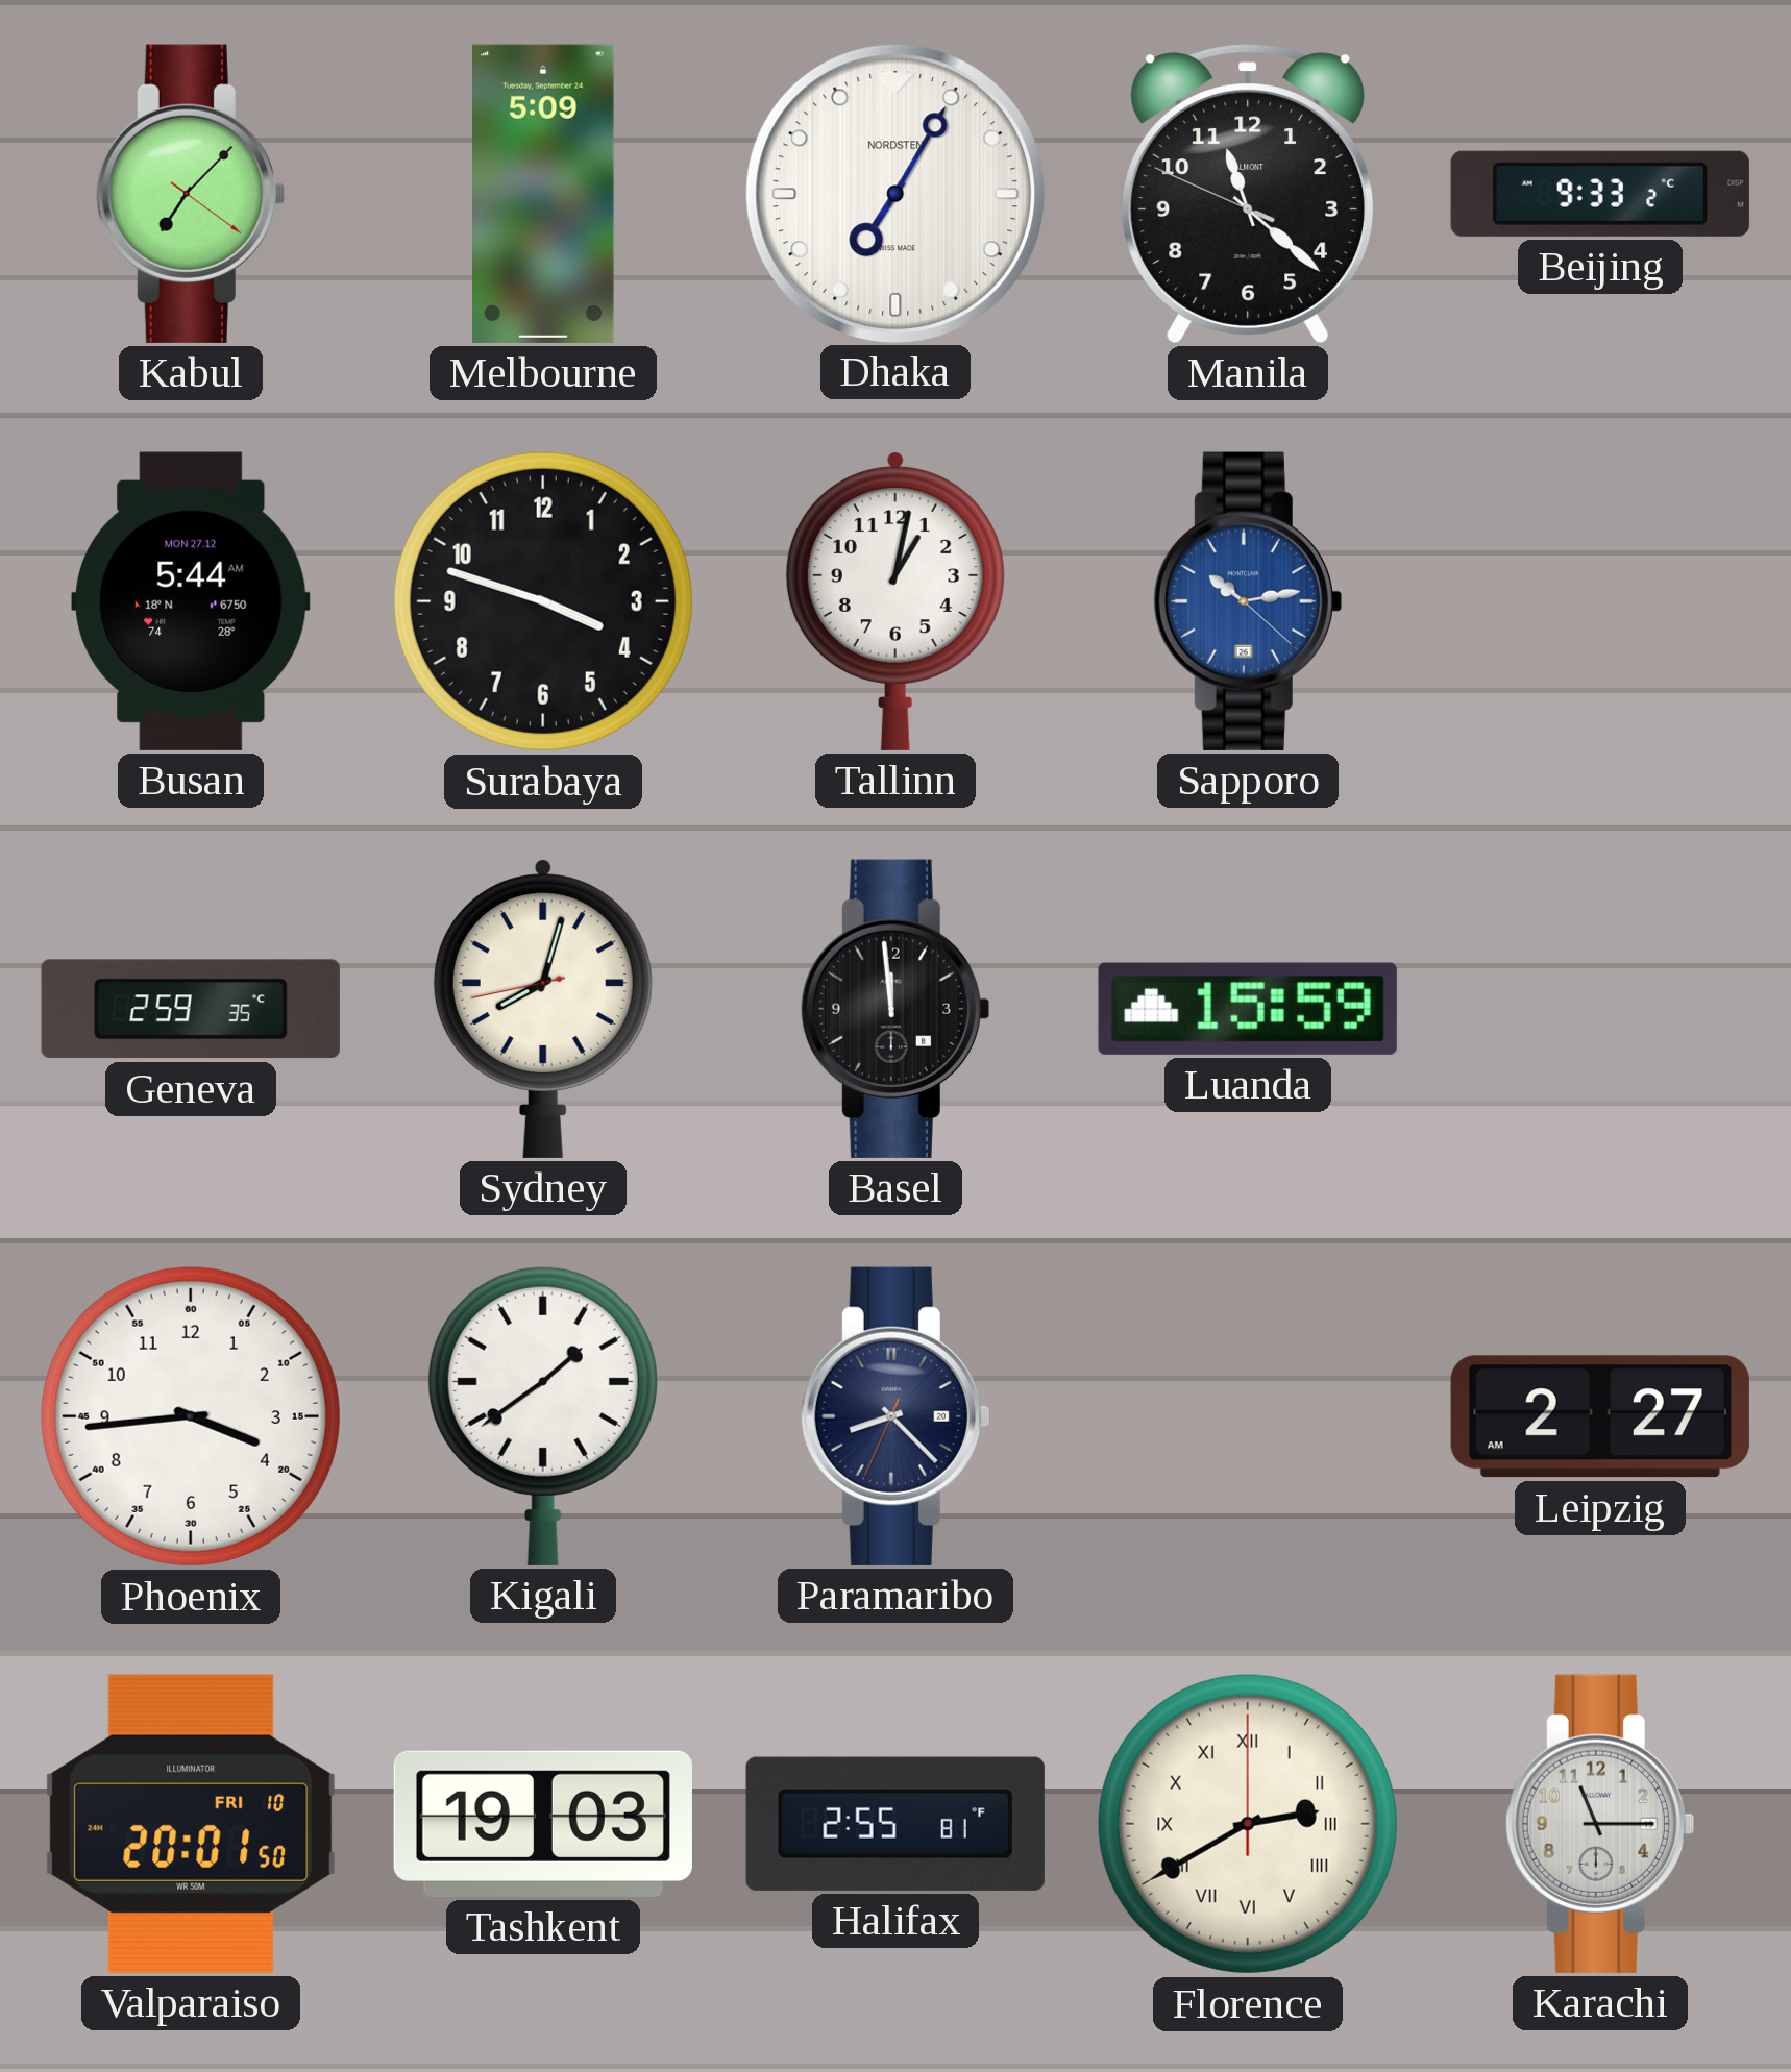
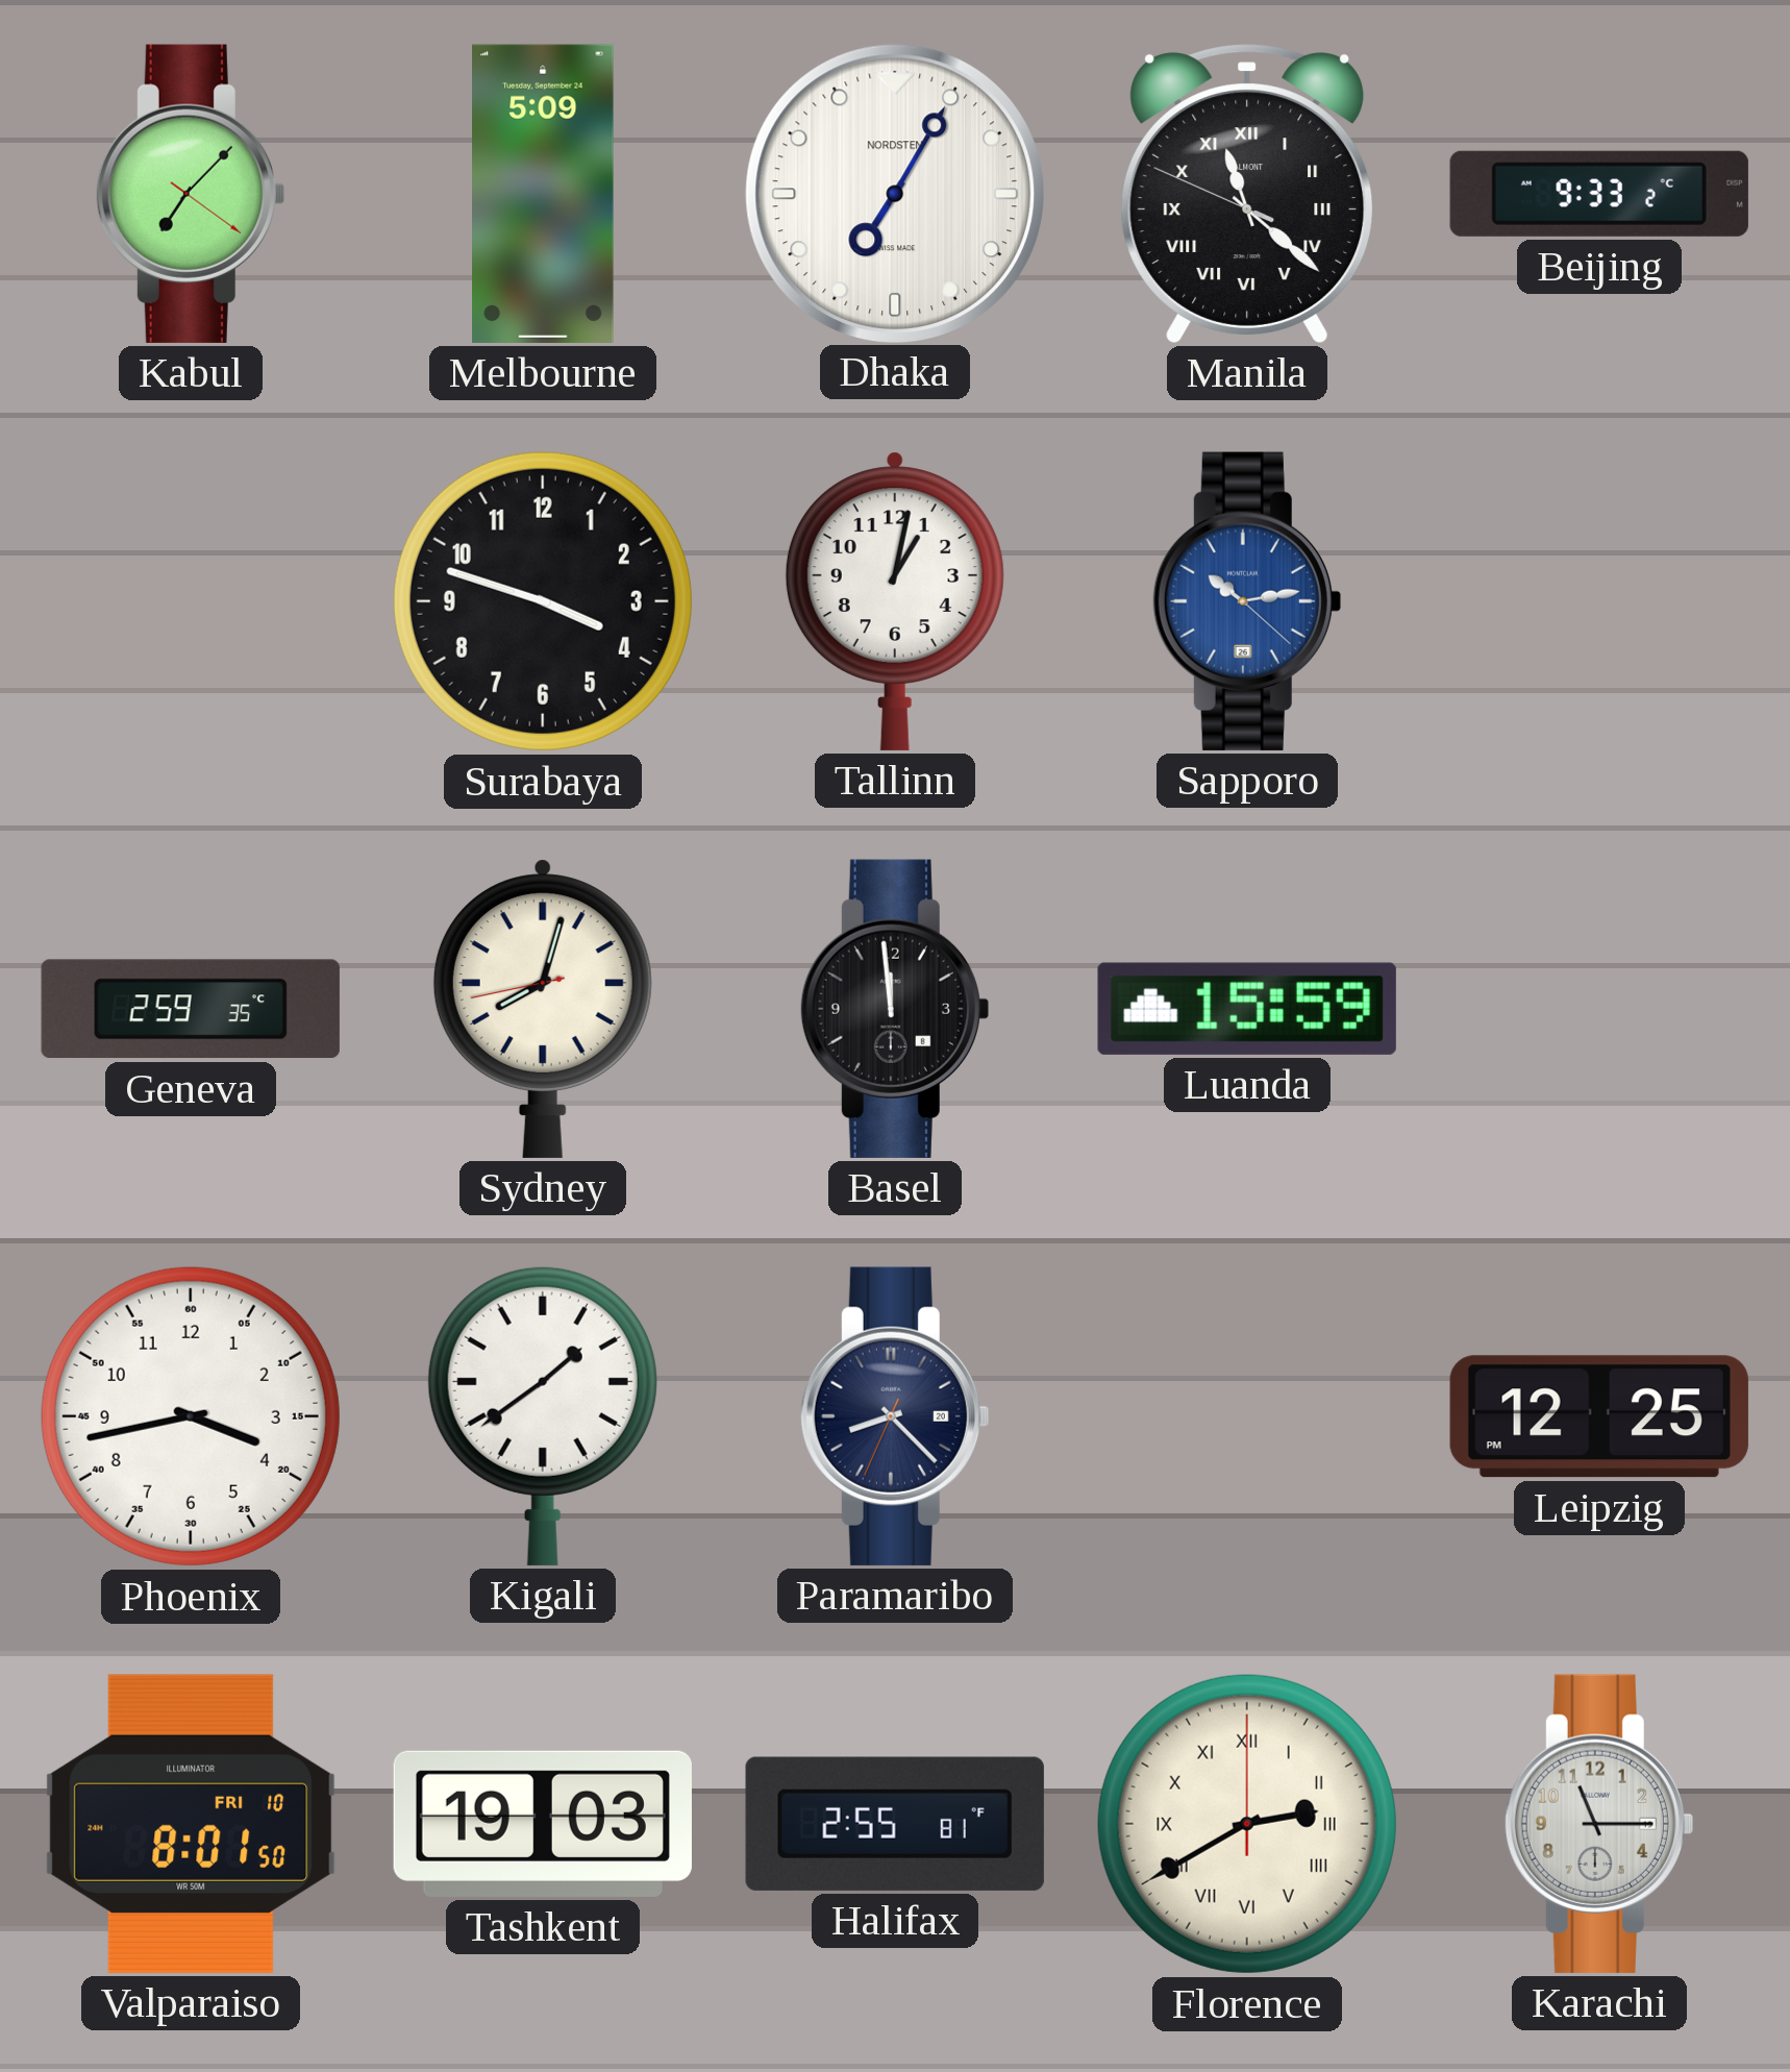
Manila numerals: Arabic -> Roman
Busan: 5:44 -> none
Phoenix: 3:44 -> 3:43
Leipzig: 2:27 -> 12:25
Valparaiso: 20:01 -> 8:01
